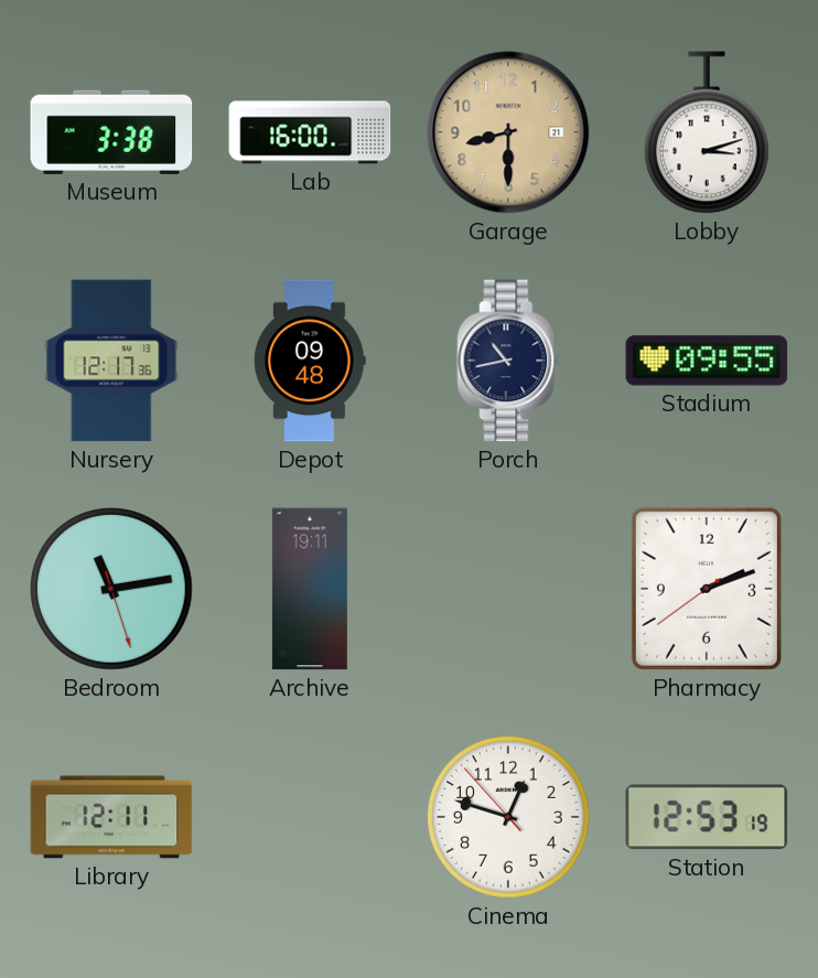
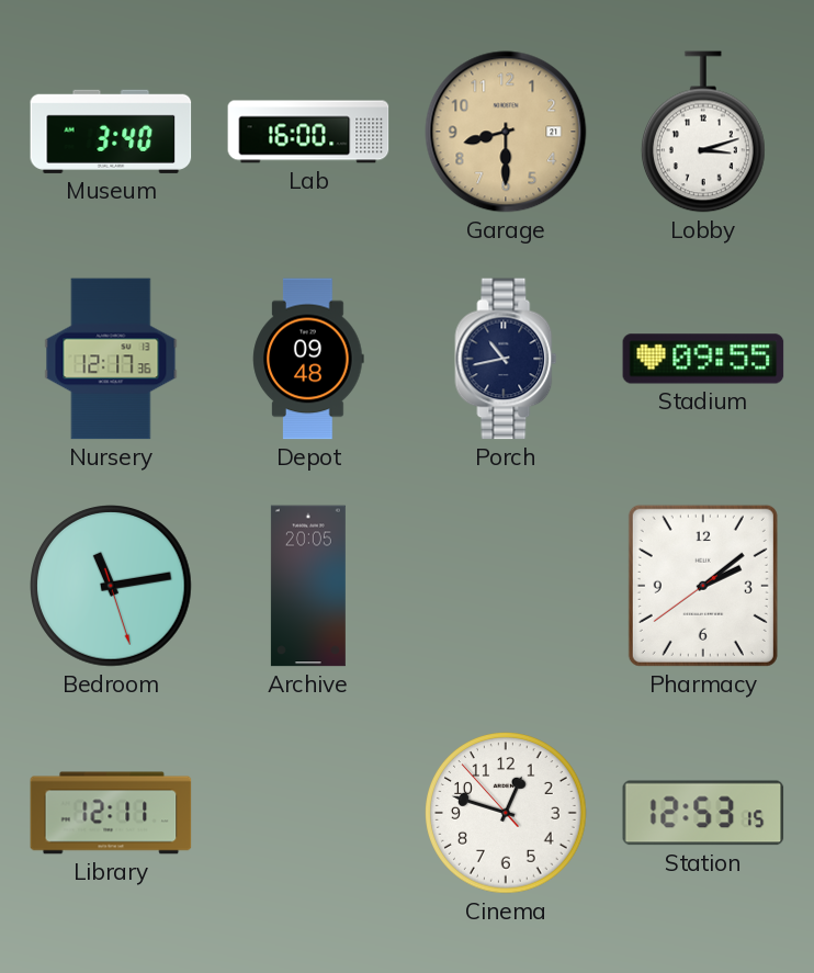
Museum: 3:38 -> 3:40
Archive: 19:11 -> 20:05
Pharmacy: 2:11 -> 2:08
Station: 12:53:19 -> 12:53:15
